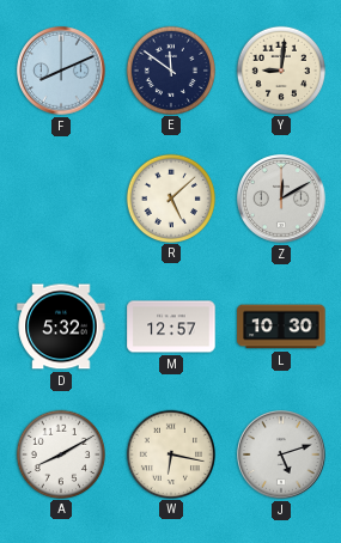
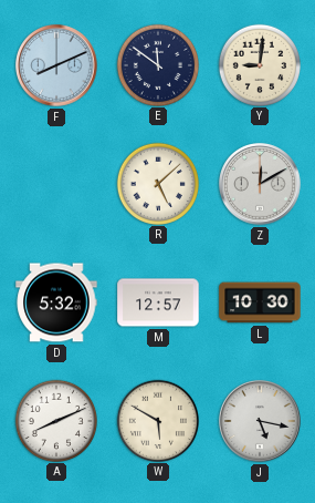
A: 8:10 -> 8:11
W: 6:17 -> 5:50
J: 5:12 -> 5:17
